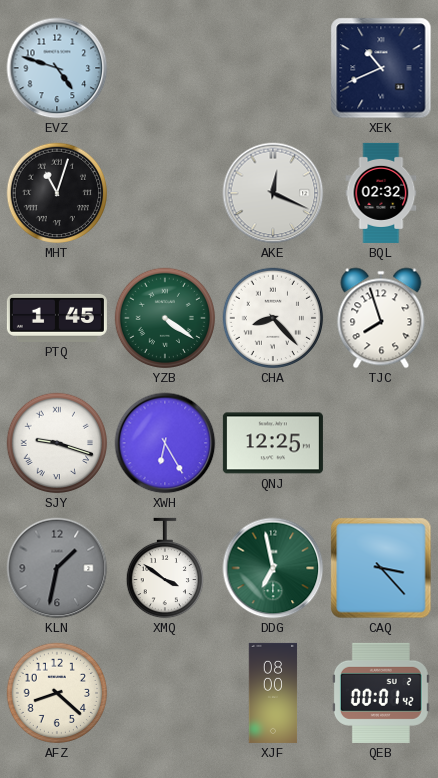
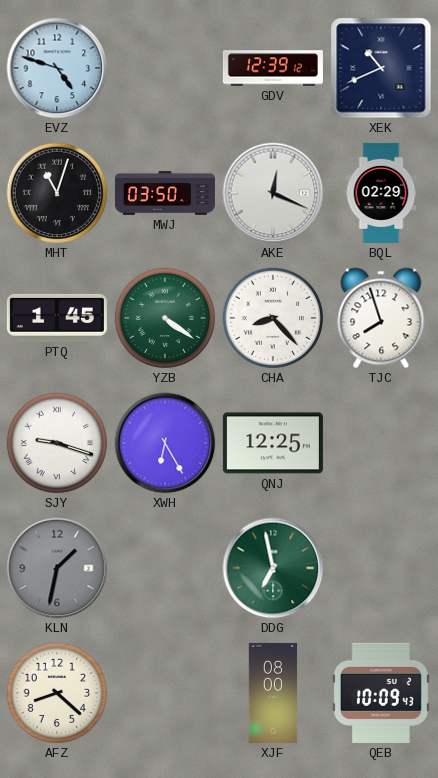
GDV: none -> 12:39
MWJ: none -> 03:50
BQL: 02:32 -> 02:29
XMQ: 3:51 -> none
CAQ: 3:23 -> none
QEB: 00:01 -> 10:09
